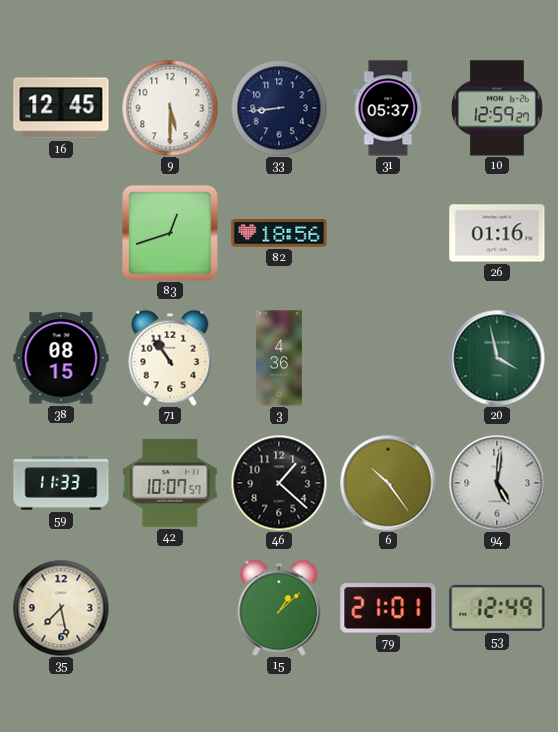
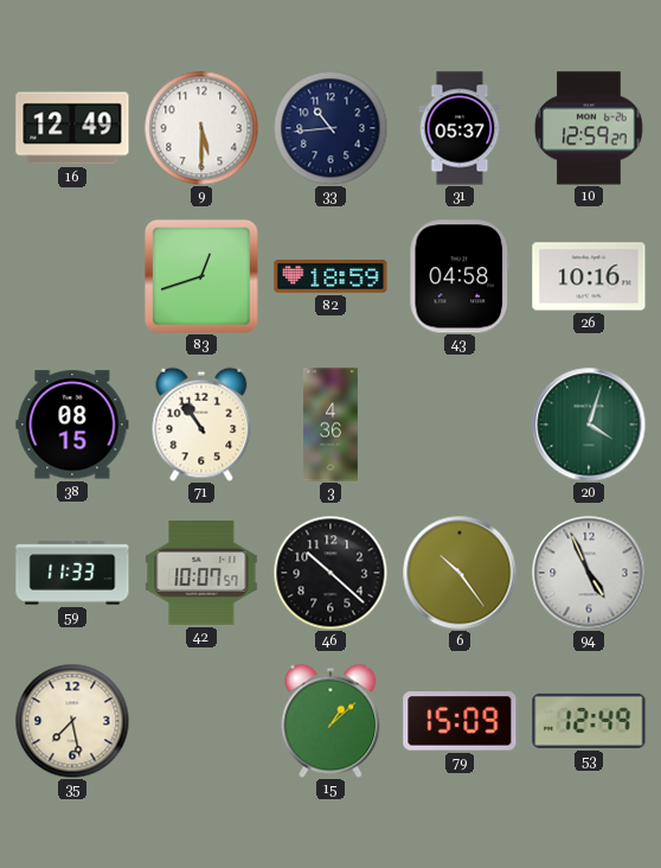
16: 12:45 -> 12:49
33: 8:44 -> 10:44
82: 18:56 -> 18:59
43: none -> 04:58
26: 01:16 -> 10:16
20: 3:58 -> 4:03
46: 1:22 -> 10:22
94: 5:01 -> 4:56
79: 21:01 -> 15:09
